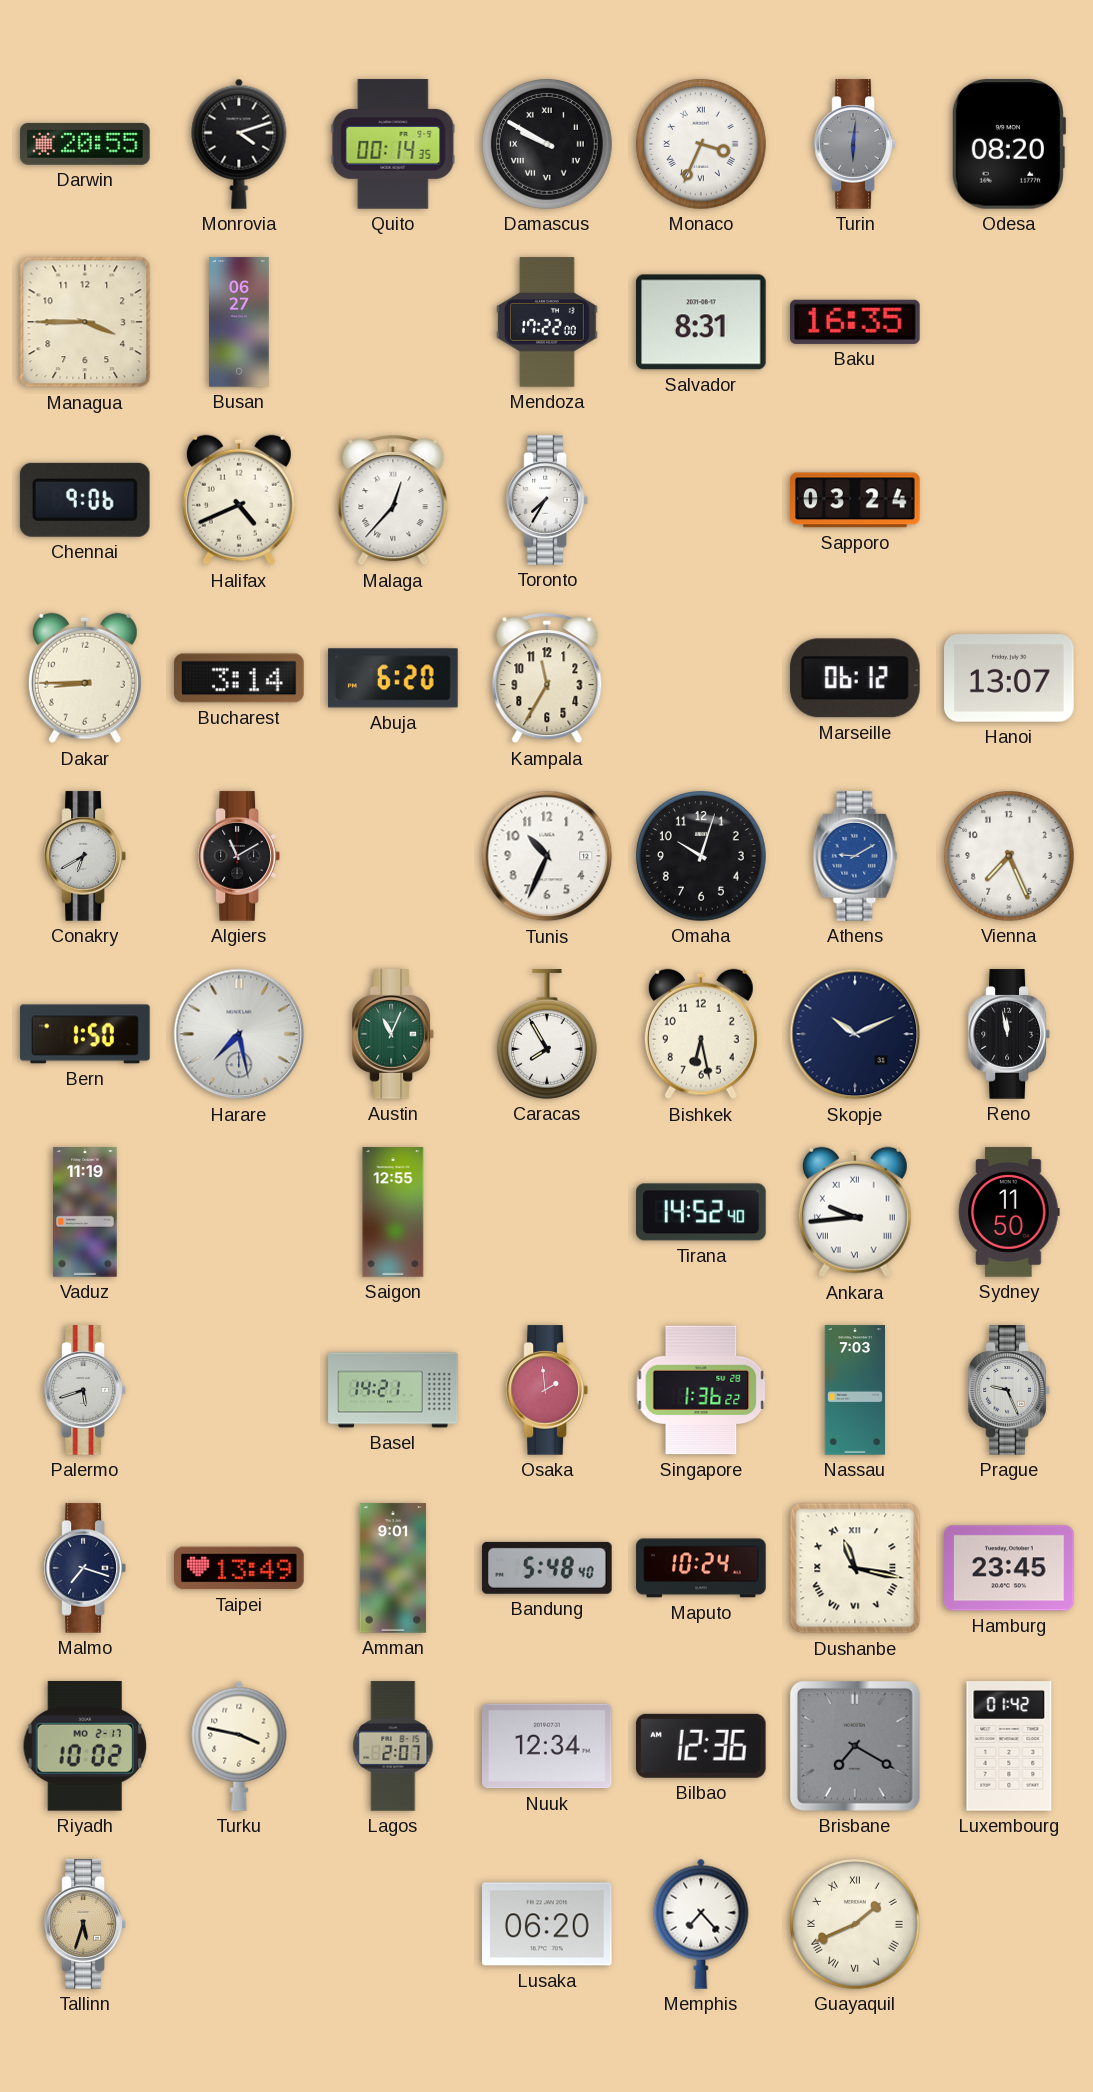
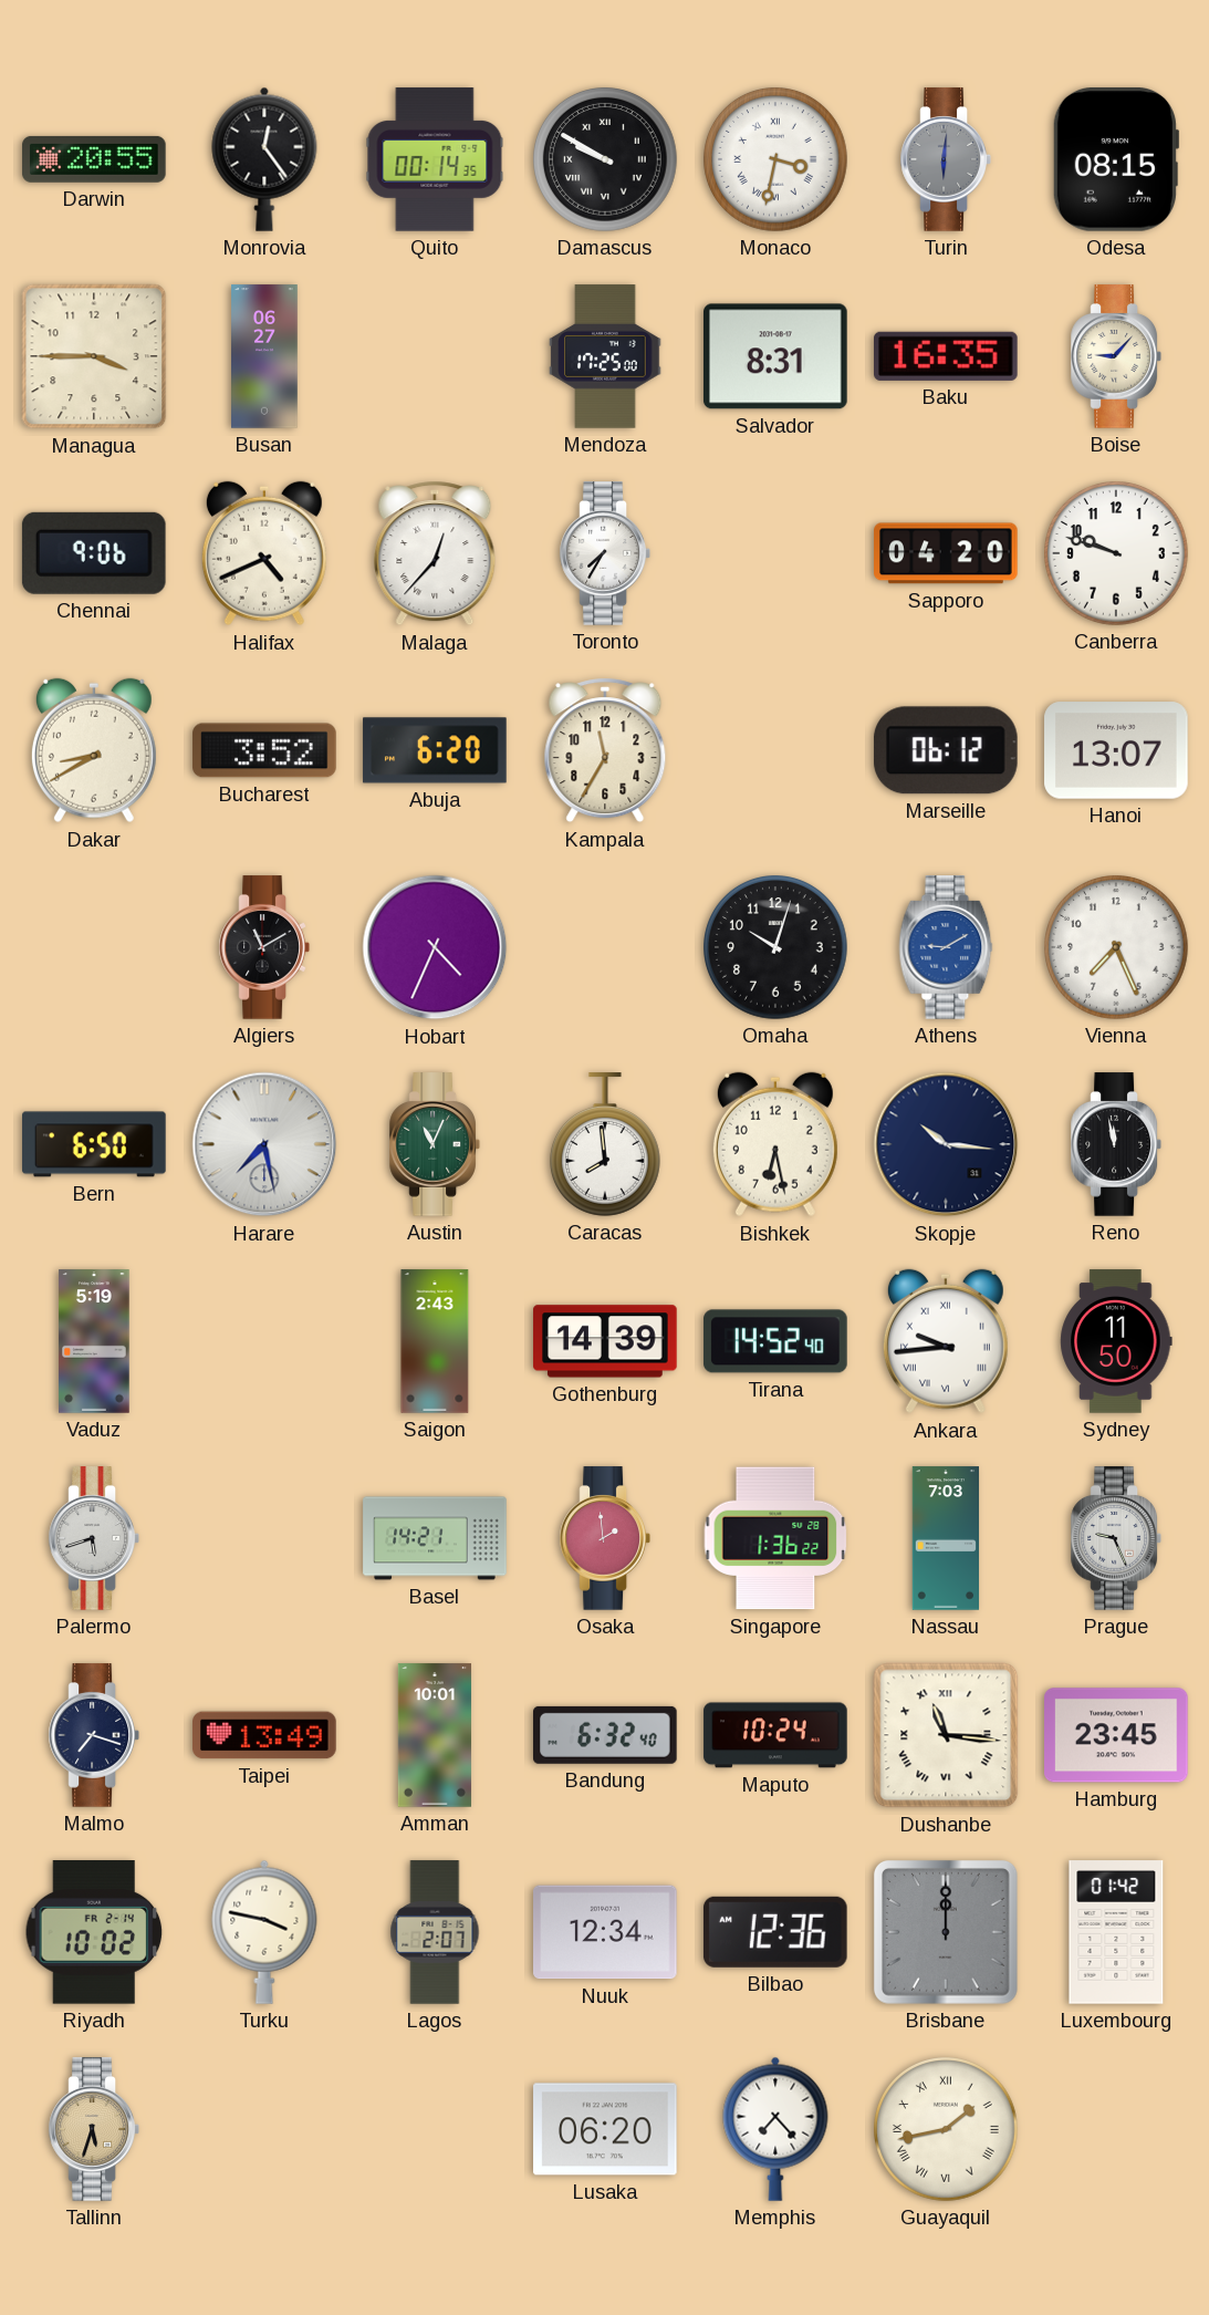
Monrovia: 4:12 -> 12:24
Monaco: 3:34 -> 3:32
Odesa: 08:20 -> 08:15
Mendoza: 17:22 -> 17:25
Boise: none -> 9:07
Sapporo: 03:24 -> 04:20
Canberra: none -> 9:48
Dakar: 8:45 -> 8:40
Bucharest: 3:14 -> 3:52
Conakry: 6:40 -> none
Hobart: none -> 4:34
Tunis: 10:34 -> none
Bern: 1:50 -> 6:50
Caracas: 7:55 -> 7:59
Skopje: 10:11 -> 10:16
Vaduz: 11:19 -> 5:19
Saigon: 12:55 -> 2:43
Gothenburg: none -> 14:39
Amman: 9:01 -> 10:01
Bandung: 5:48 -> 6:32
Dushanbe: 11:17 -> 11:16
Riyadh date: MO 2-17 -> FR 2-14
Brisbane: 7:20 -> 12:00
Guayaquil: 1:41 -> 1:43
